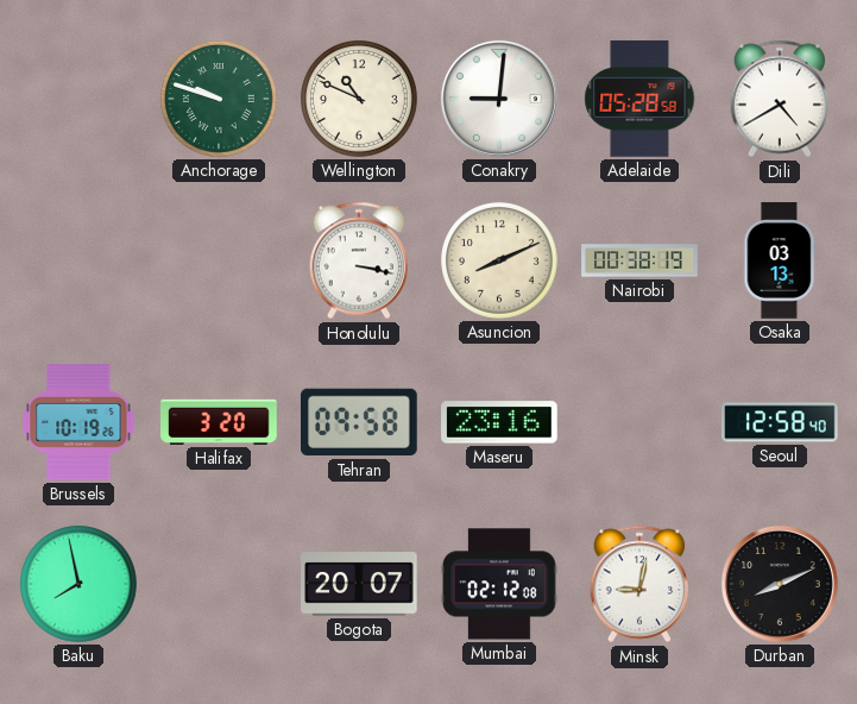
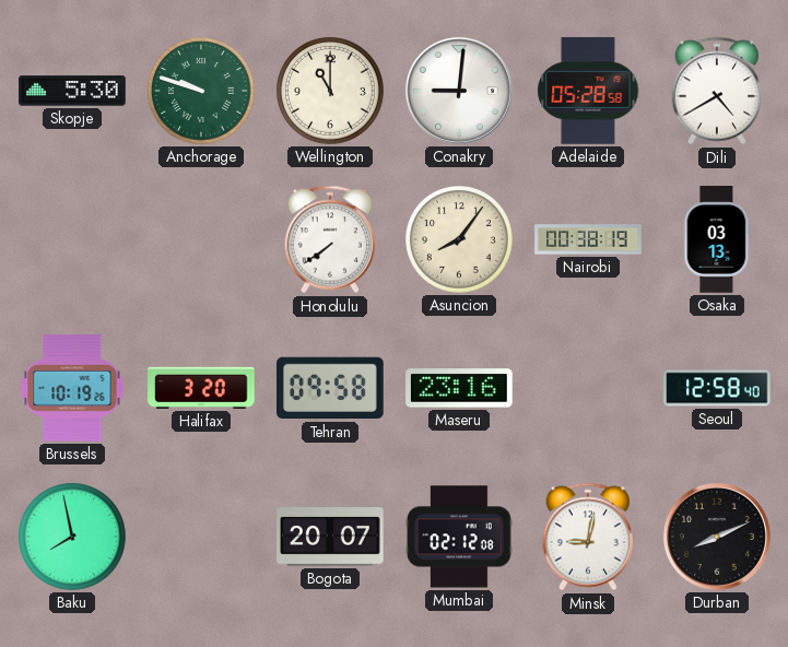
Skopje: none -> 5:30
Wellington: 10:49 -> 11:00
Honolulu: 3:17 -> 7:39
Asuncion: 8:11 -> 8:06
